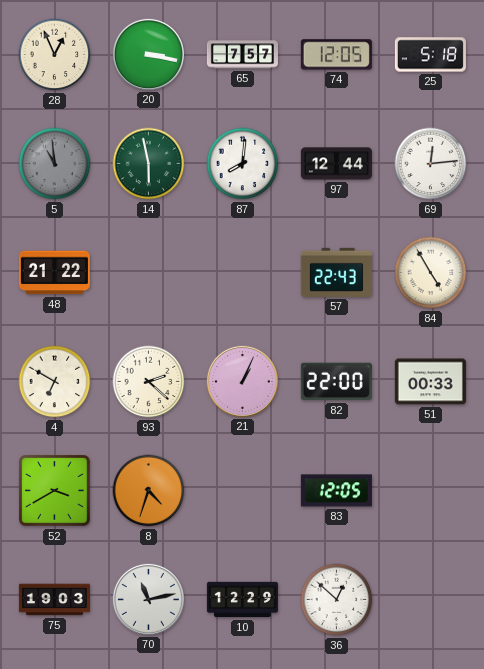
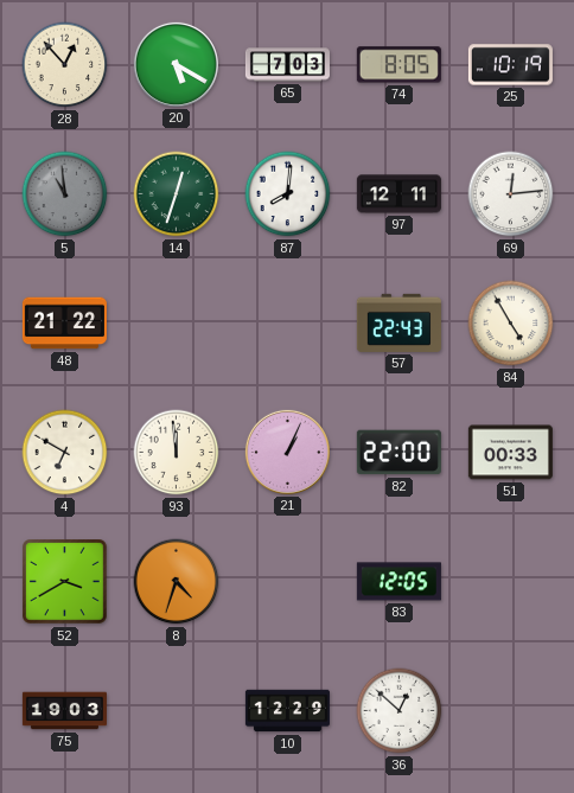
28: 12:56 -> 12:53
20: 3:17 -> 5:20
65: 7:57 -> 7:03
74: 12:05 -> 8:05
25: 5:18 -> 10:19
14: 5:58 -> 12:33
97: 12:44 -> 12:11
93: 2:22 -> 11:59
70: 11:13 -> none
